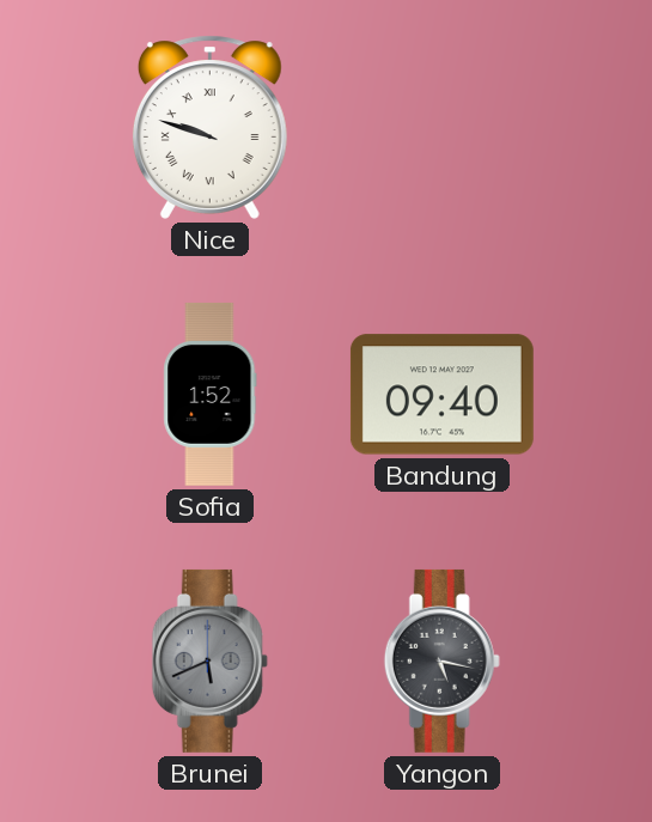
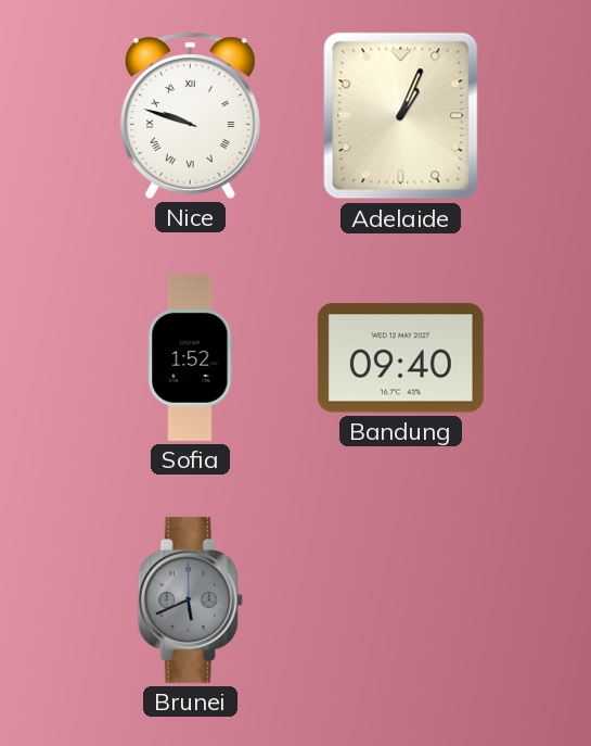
Adelaide: none -> 1:04
Yangon: 5:17 -> none
